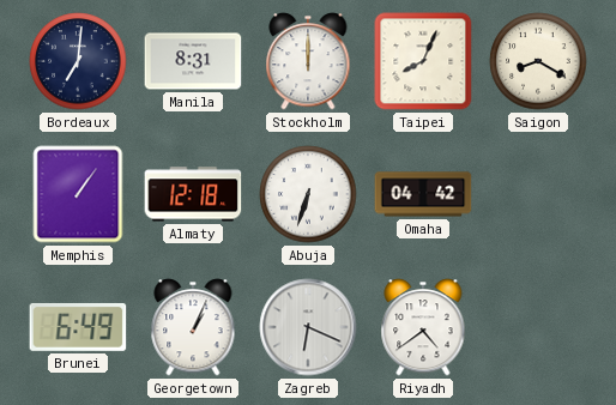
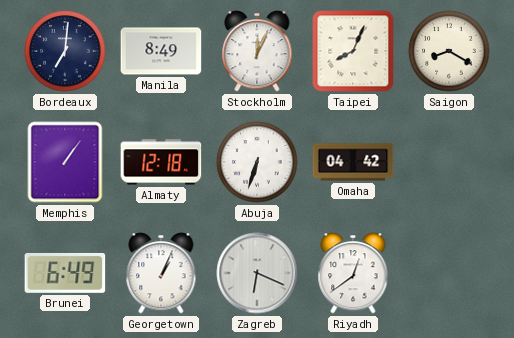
Manila: 8:31 -> 8:49
Stockholm: 12:00 -> 12:04
Riyadh: 4:39 -> 12:39
